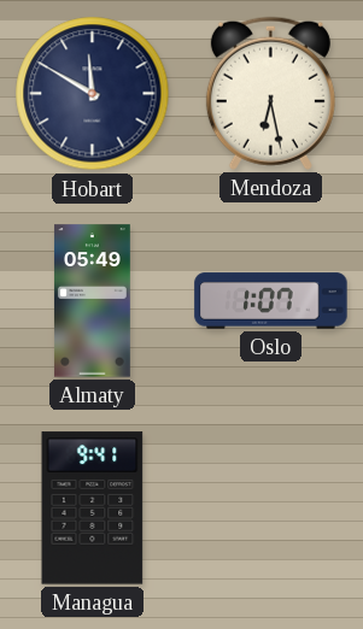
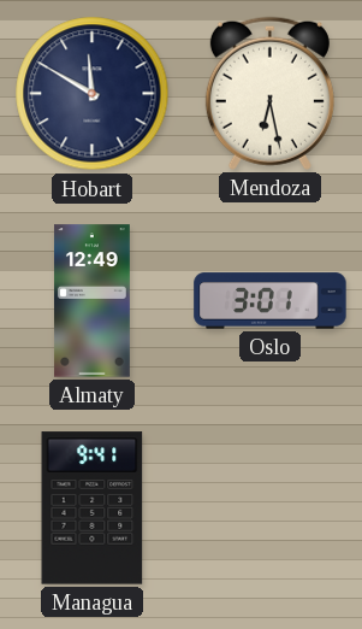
Almaty: 05:49 -> 12:49
Oslo: 1:07 -> 3:01
